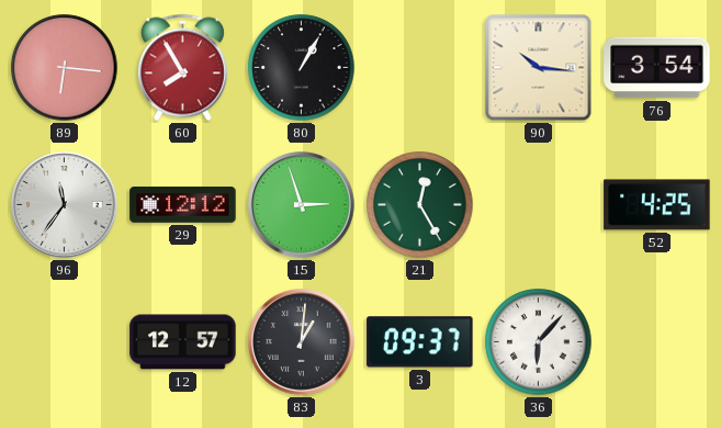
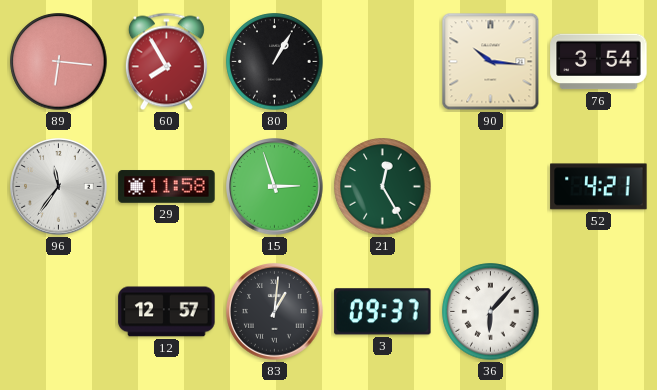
29: 12:12 -> 11:58
52: 4:25 -> 4:21
